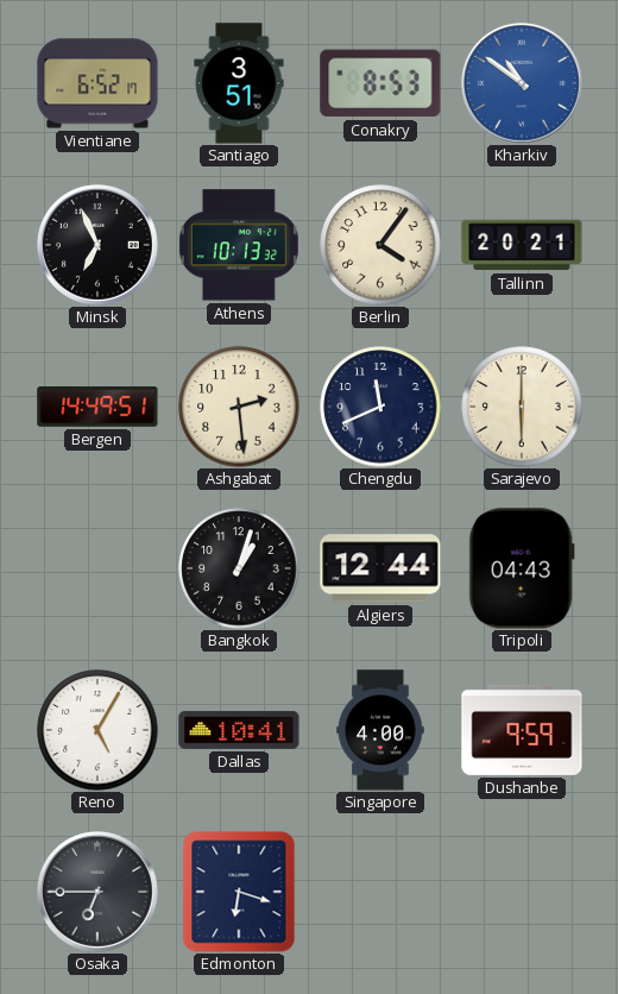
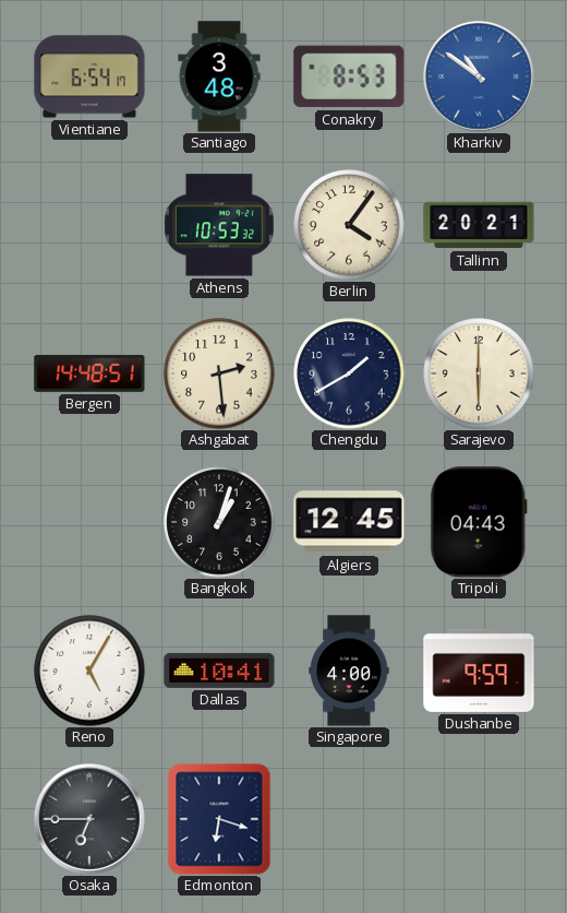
Vientiane: 6:52 -> 6:54
Santiago: 3:51 -> 3:48
Minsk: 6:56 -> none
Athens: 10:13 -> 10:53
Bergen: 14:49 -> 14:48
Chengdu: 11:41 -> 1:40
Algiers: 12:44 -> 12:45
